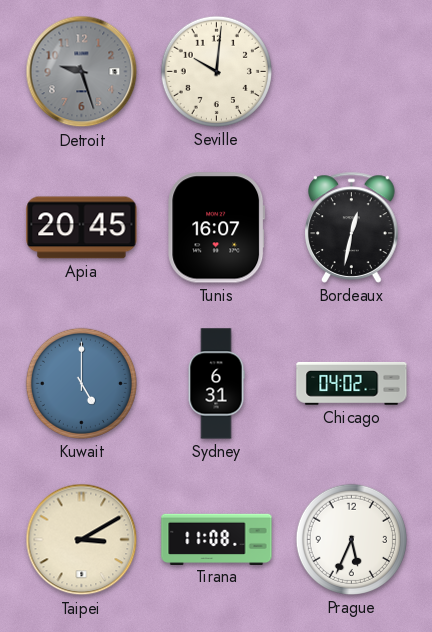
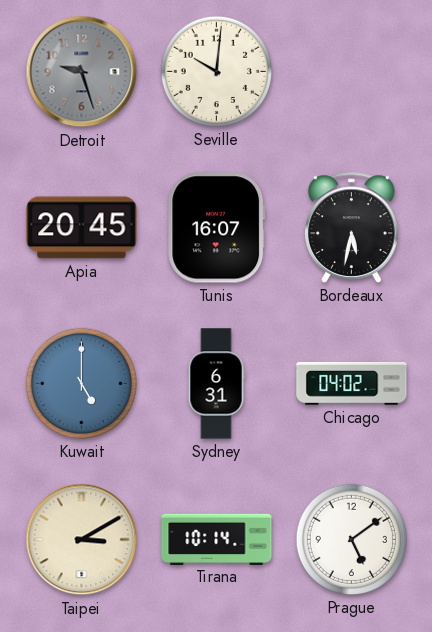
Bordeaux: 12:32 -> 5:32
Tirana: 11:08 -> 10:14
Prague: 5:34 -> 5:09
